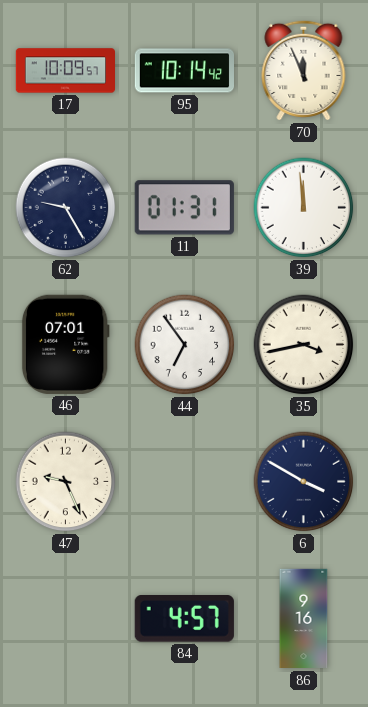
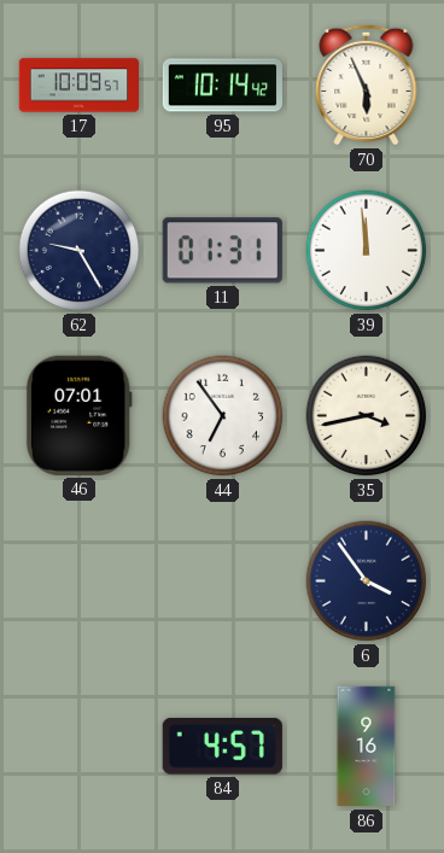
70: 11:56 -> 5:56
47: 9:26 -> none
6: 3:50 -> 3:54
